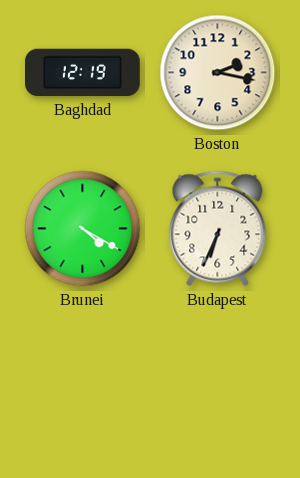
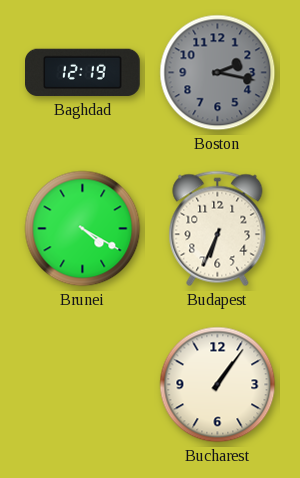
Boston dial: cream -> grey
Bucharest: none -> 1:06
